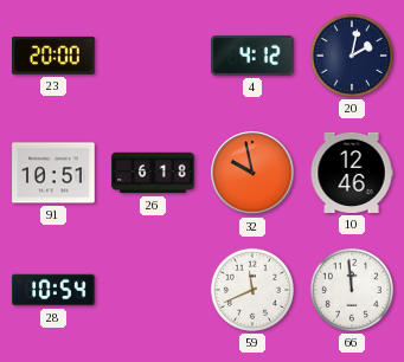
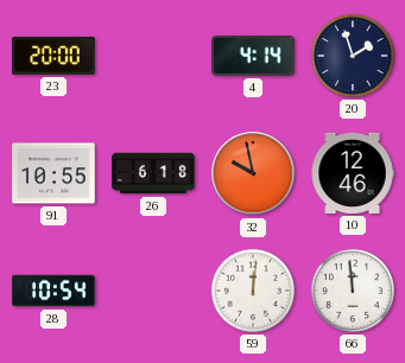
4: 4:12 -> 4:14
20: 2:02 -> 1:57
91: 10:51 -> 10:55
59: 11:41 -> 12:01
